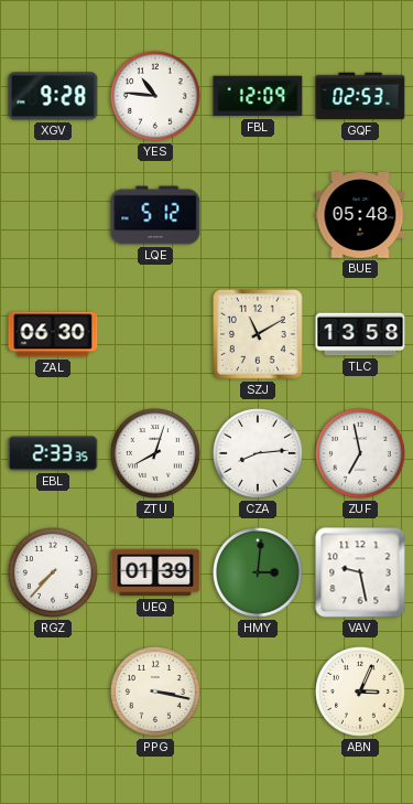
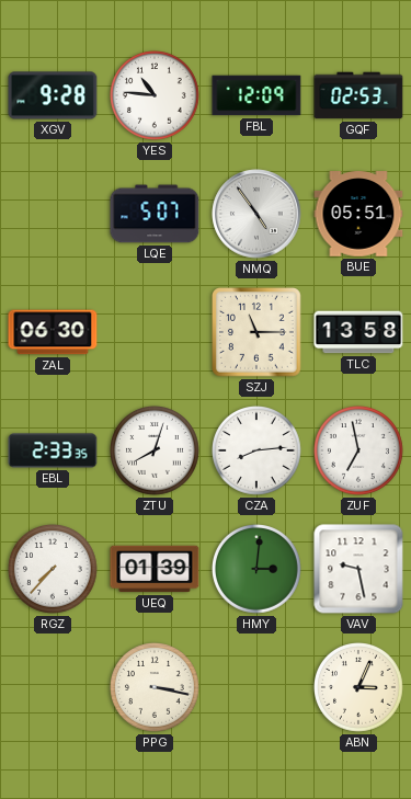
LQE: 5:12 -> 5:07
NMQ: none -> 4:54
BUE: 05:48 -> 05:51
SZJ: 11:10 -> 11:15
